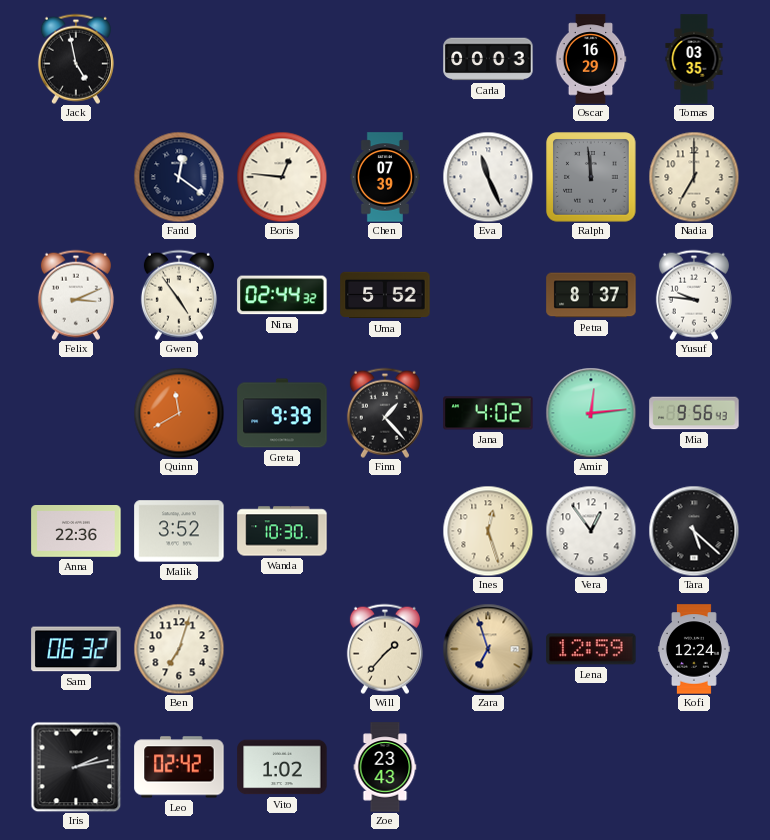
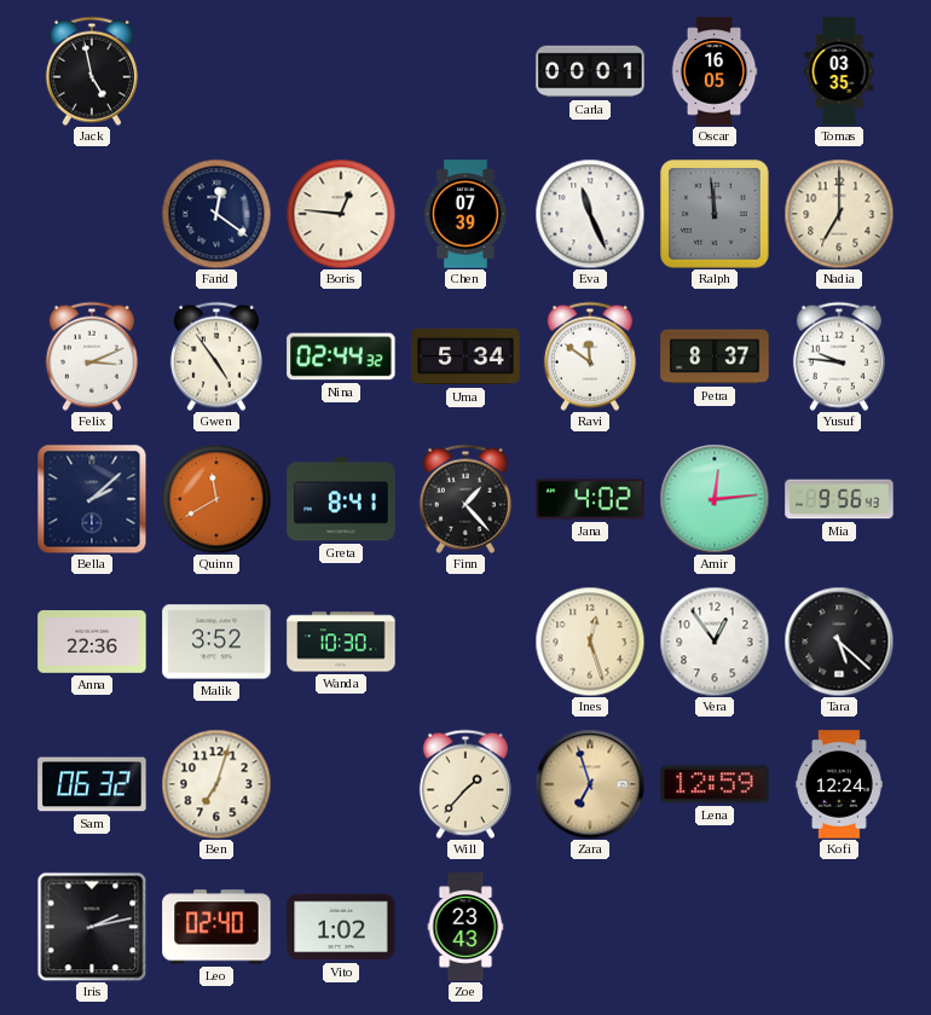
Carla: 00:03 -> 00:01
Oscar: 16:29 -> 16:05
Uma: 5:52 -> 5:34
Ravi: none -> 11:51
Bella: none -> 2:08
Greta: 9:39 -> 8:41
Leo: 02:42 -> 02:40
